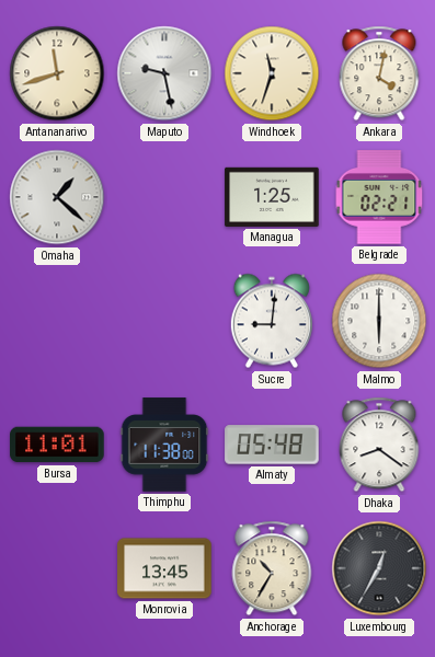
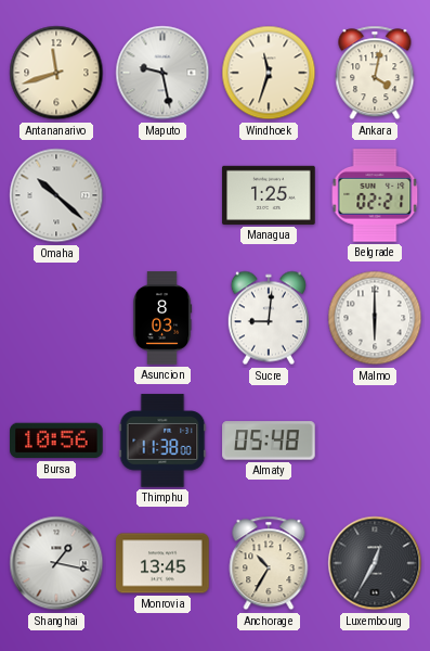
Omaha: 1:22 -> 10:22
Asuncion: none -> 8:03
Bursa: 11:01 -> 10:56
Dhaka: 8:21 -> none
Shanghai: none -> 1:17
